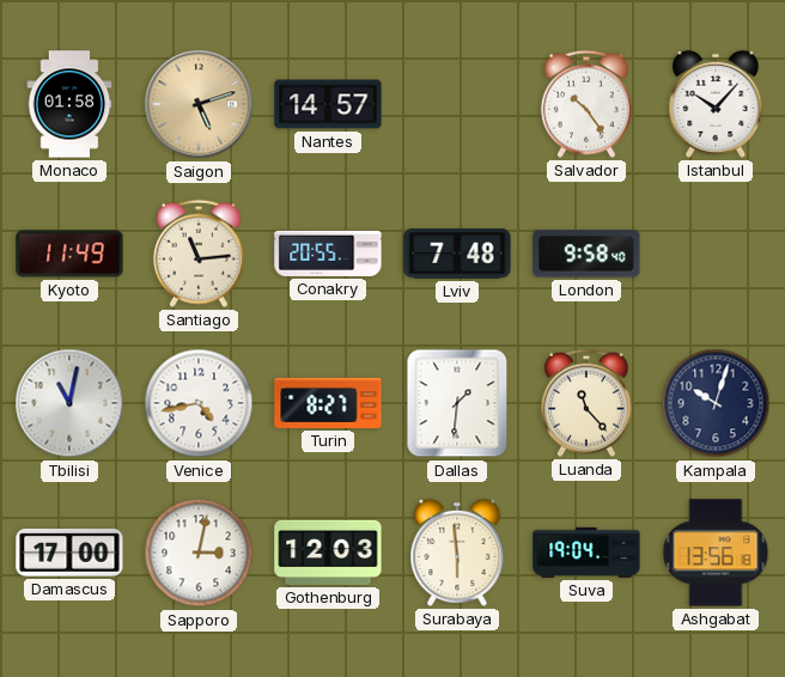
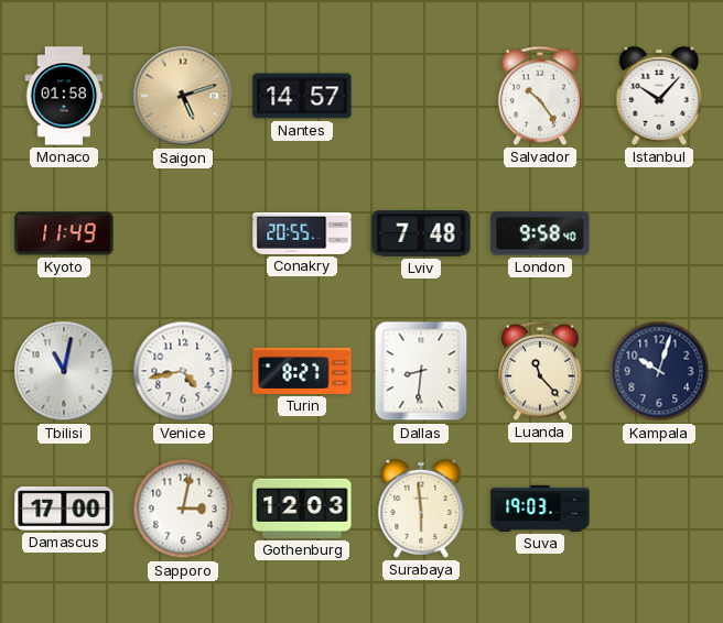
Santiago: 11:14 -> none
Dallas: 1:31 -> 8:31
Suva: 19:04 -> 19:03
Ashgabat: 13:56 -> none
